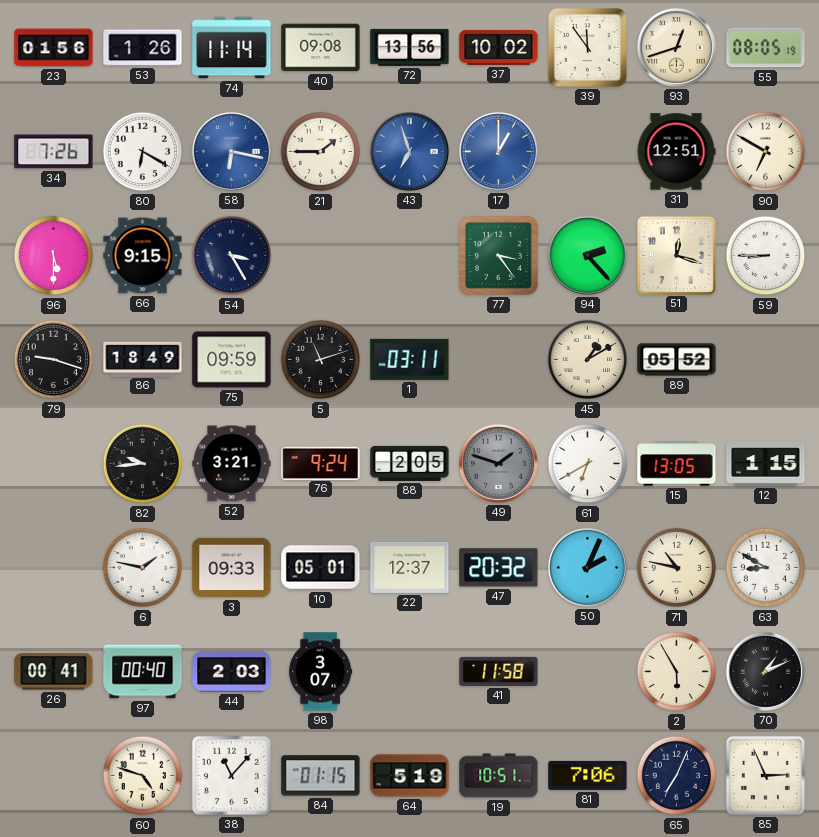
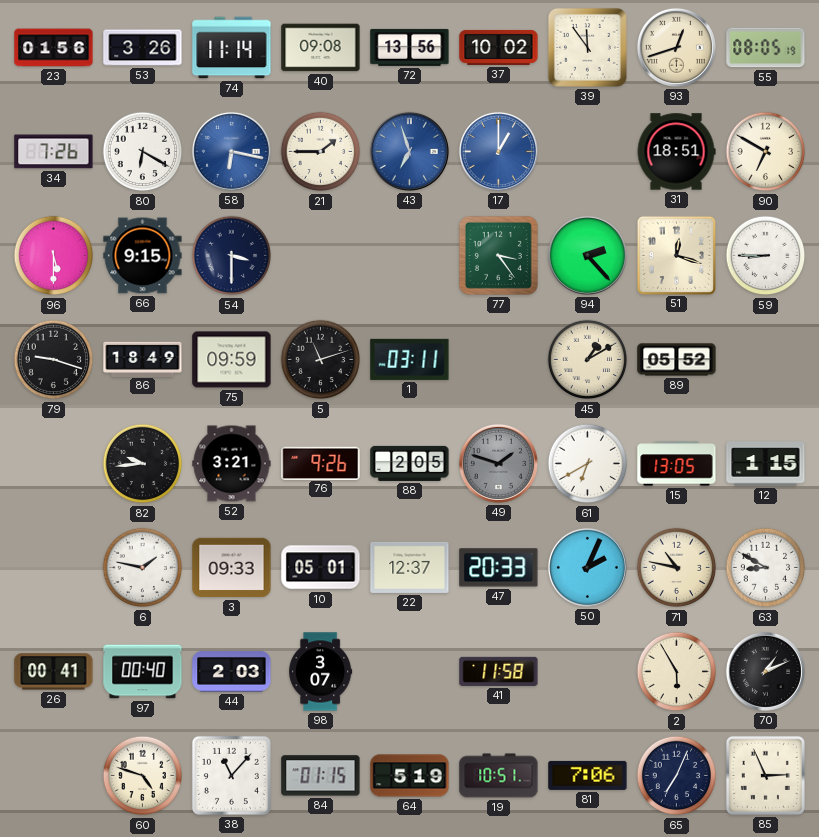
53: 1:26 -> 3:26
31: 12:51 -> 18:51
54: 3:25 -> 3:30
76: 9:24 -> 9:26
47: 20:32 -> 20:33
